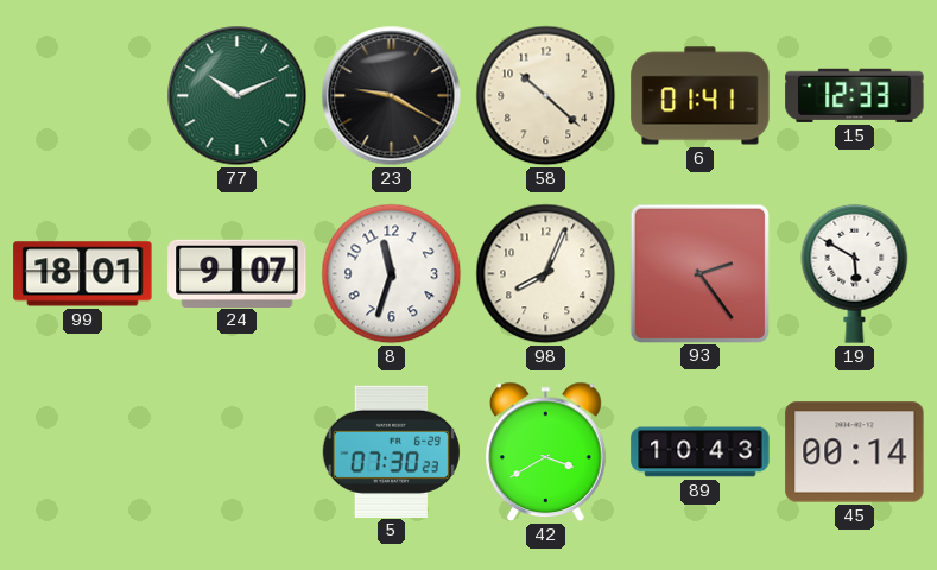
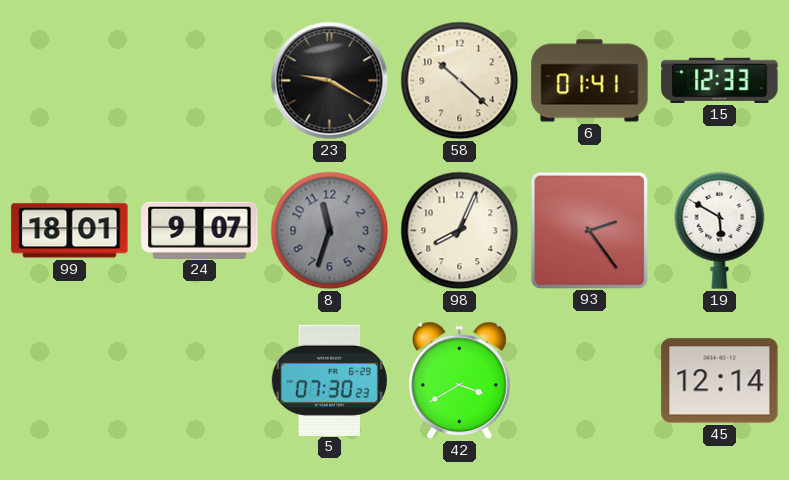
77: 10:11 -> none
8 dial: white -> grey
89: 10:43 -> none
45: 00:14 -> 12:14
